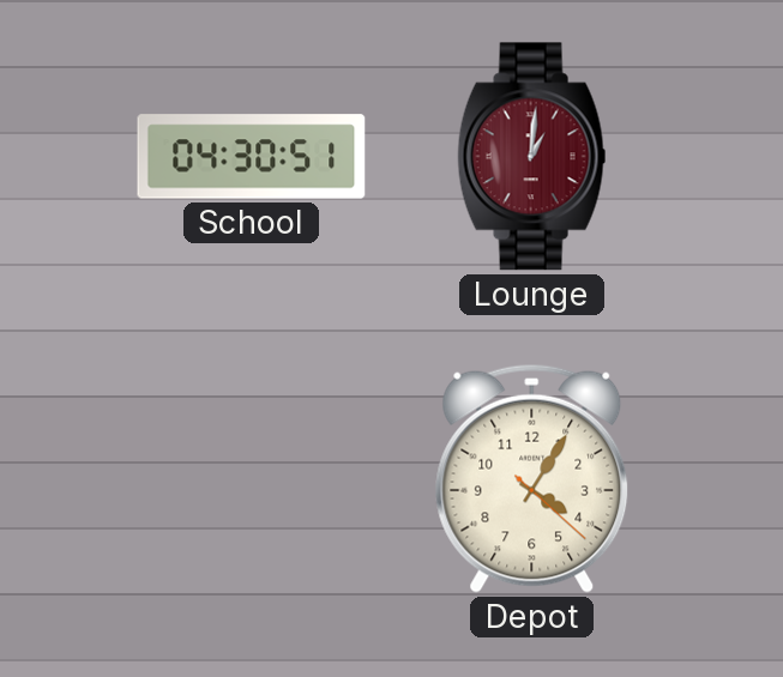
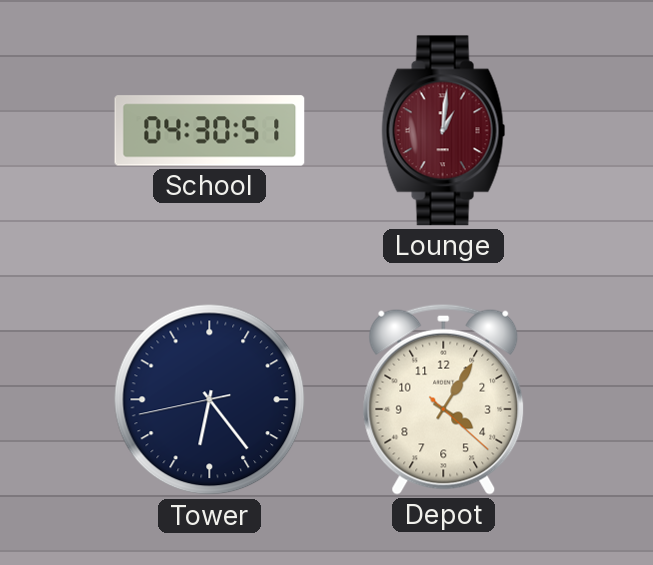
Tower: none -> 6:23
